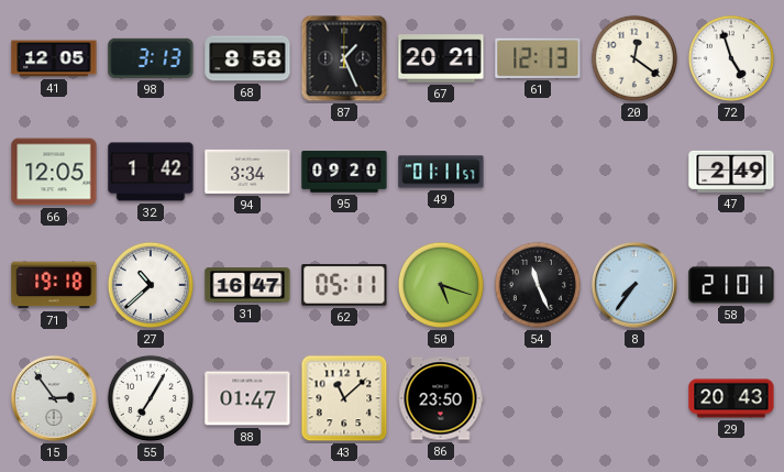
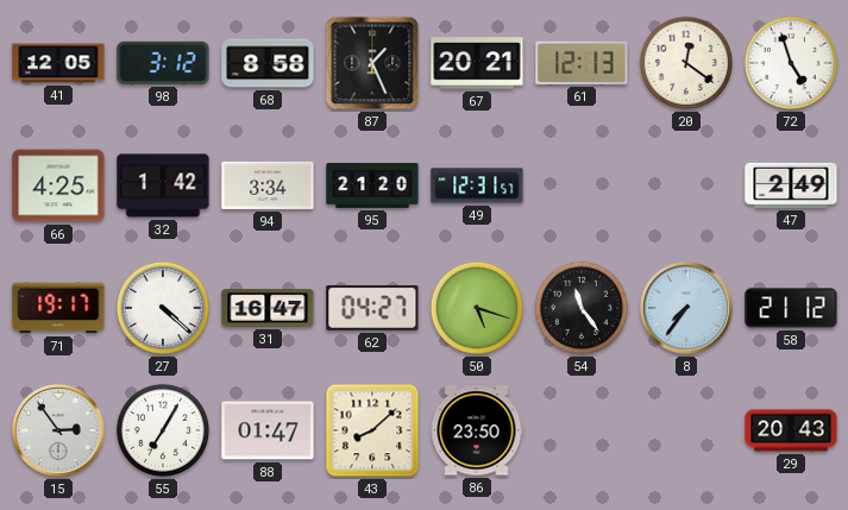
98: 3:13 -> 3:12
66: 12:05 -> 4:25
95: 09:20 -> 21:20
49: 01:11 -> 12:31
71: 19:18 -> 19:17
27: 10:38 -> 4:22
62: 05:11 -> 04:27
54: 11:26 -> 11:24
58: 21:01 -> 21:12
43: 11:08 -> 8:08
